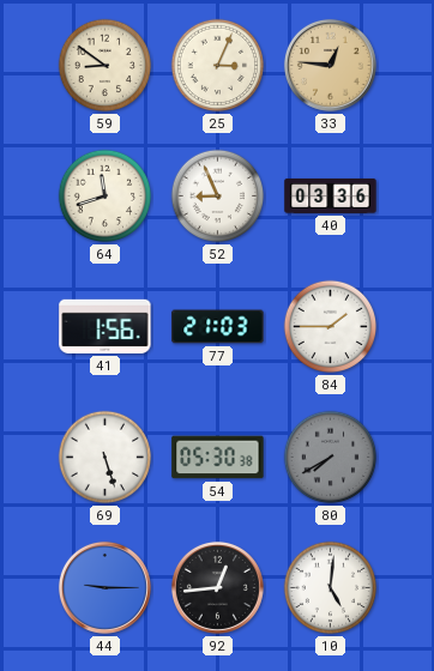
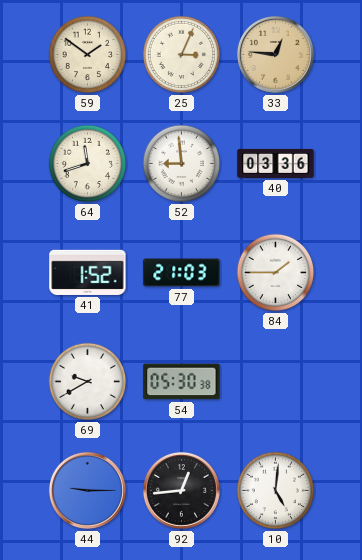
59: 8:51 -> 1:51
52: 8:56 -> 8:59
41: 1:56 -> 1:52
69: 5:27 -> 9:40
80: 7:40 -> none
